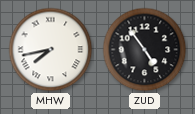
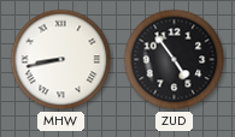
MHW: 7:43 -> 8:43
